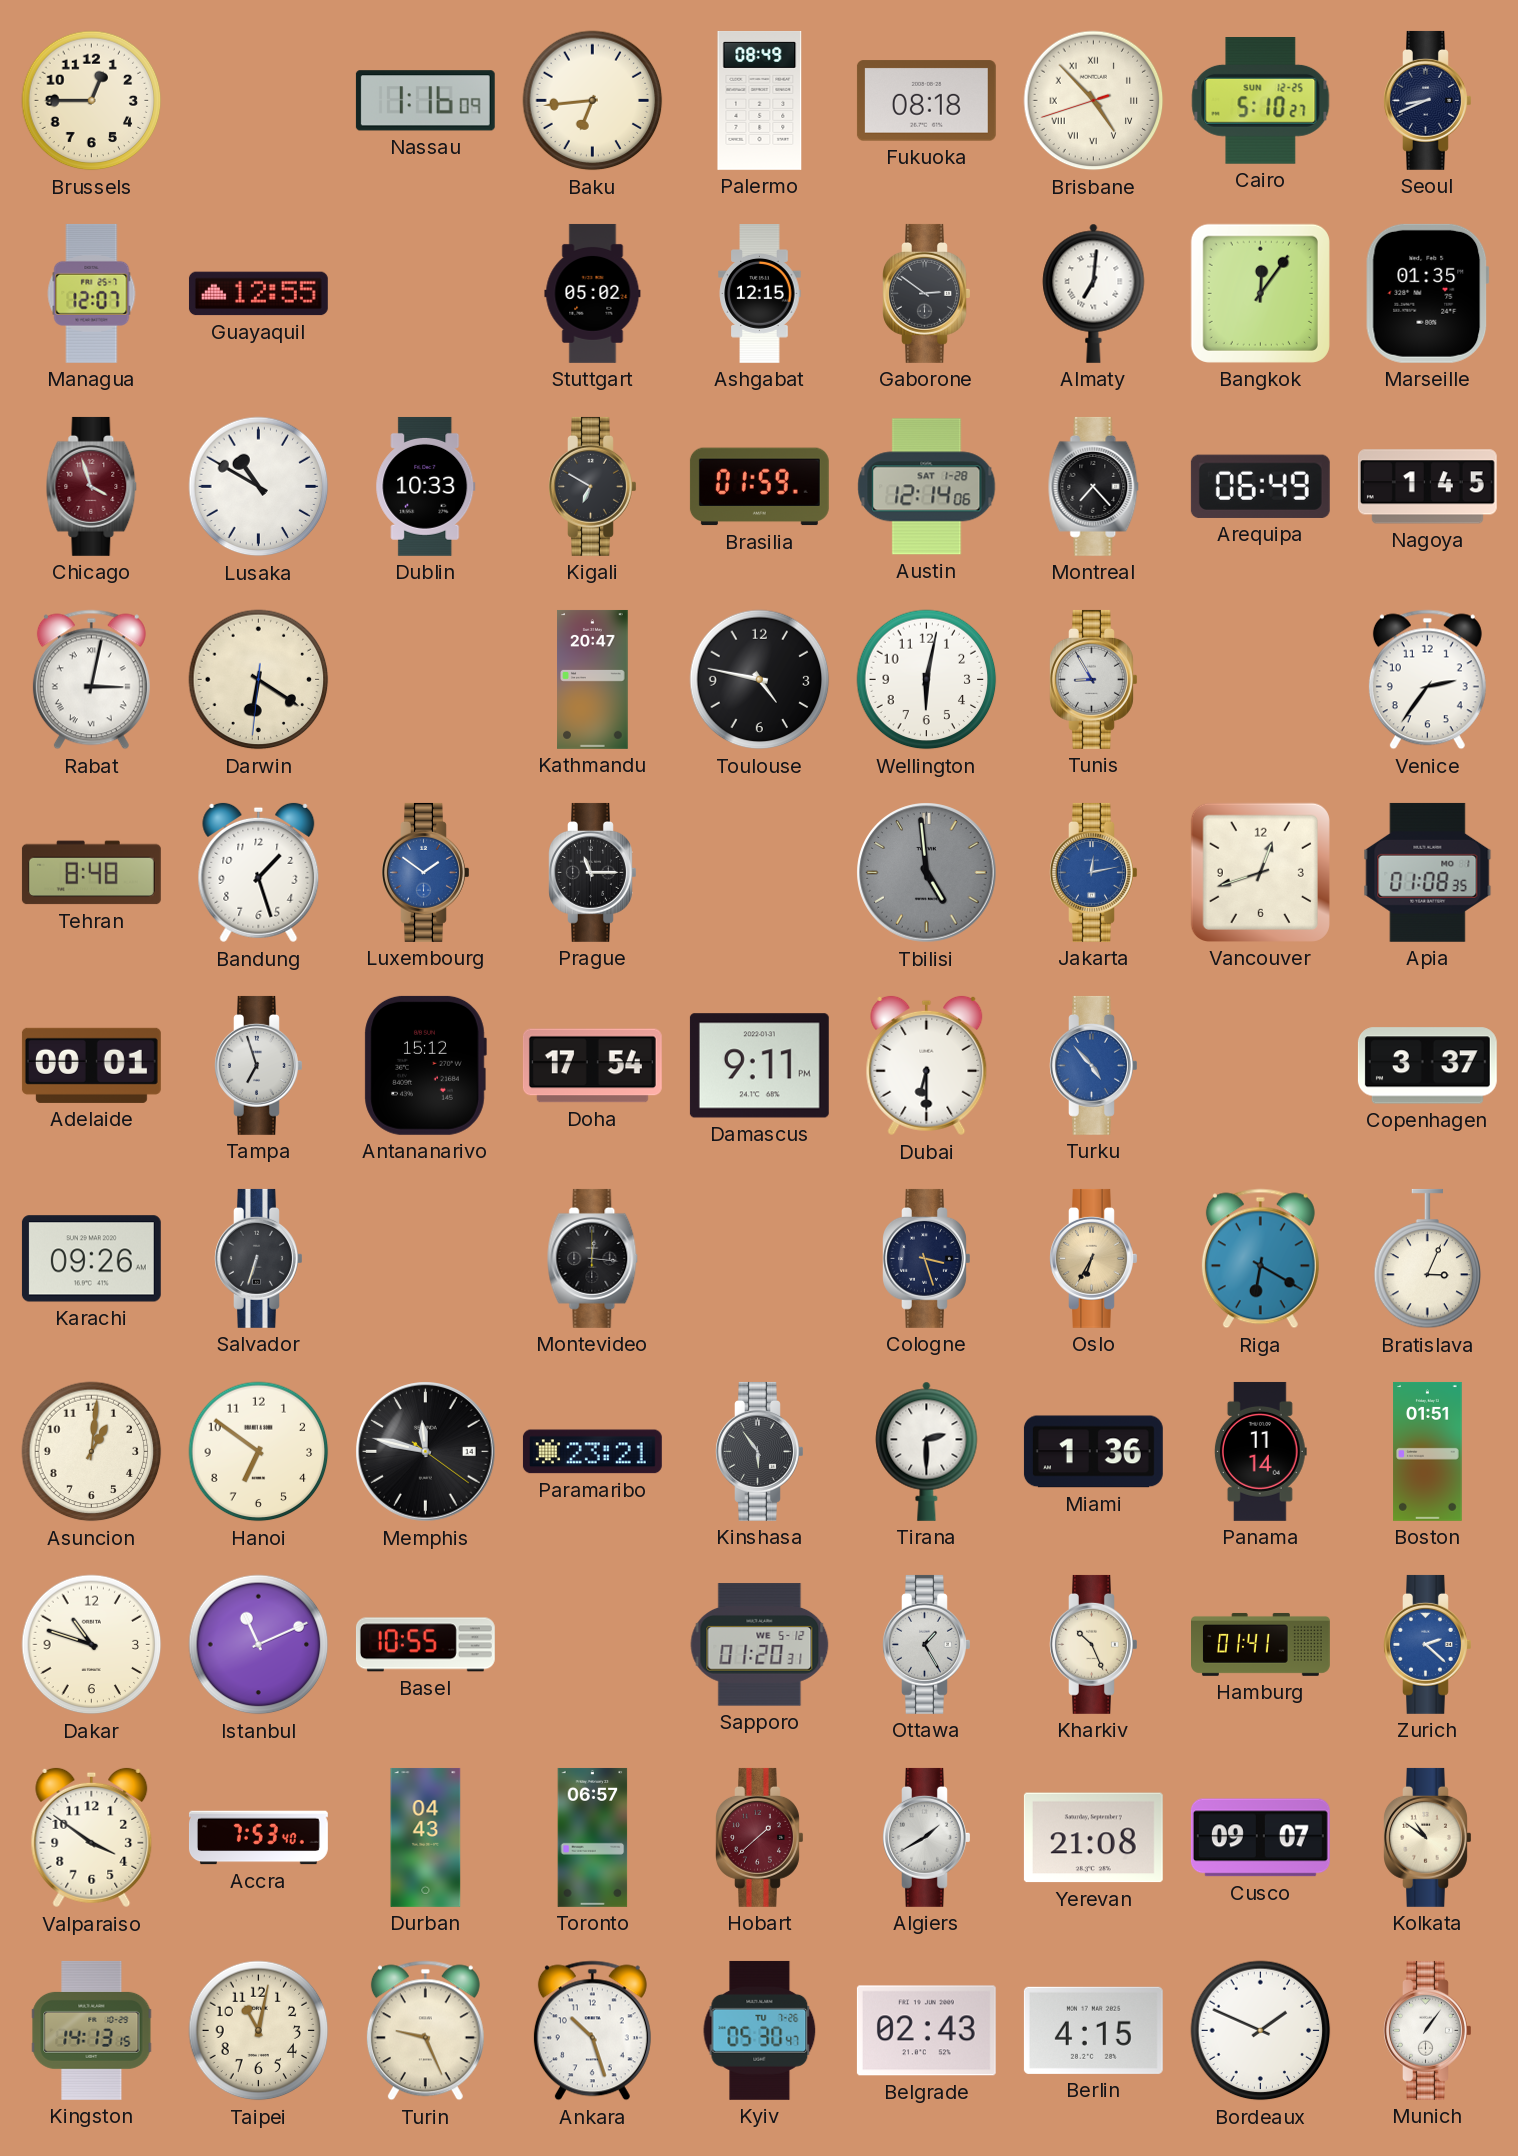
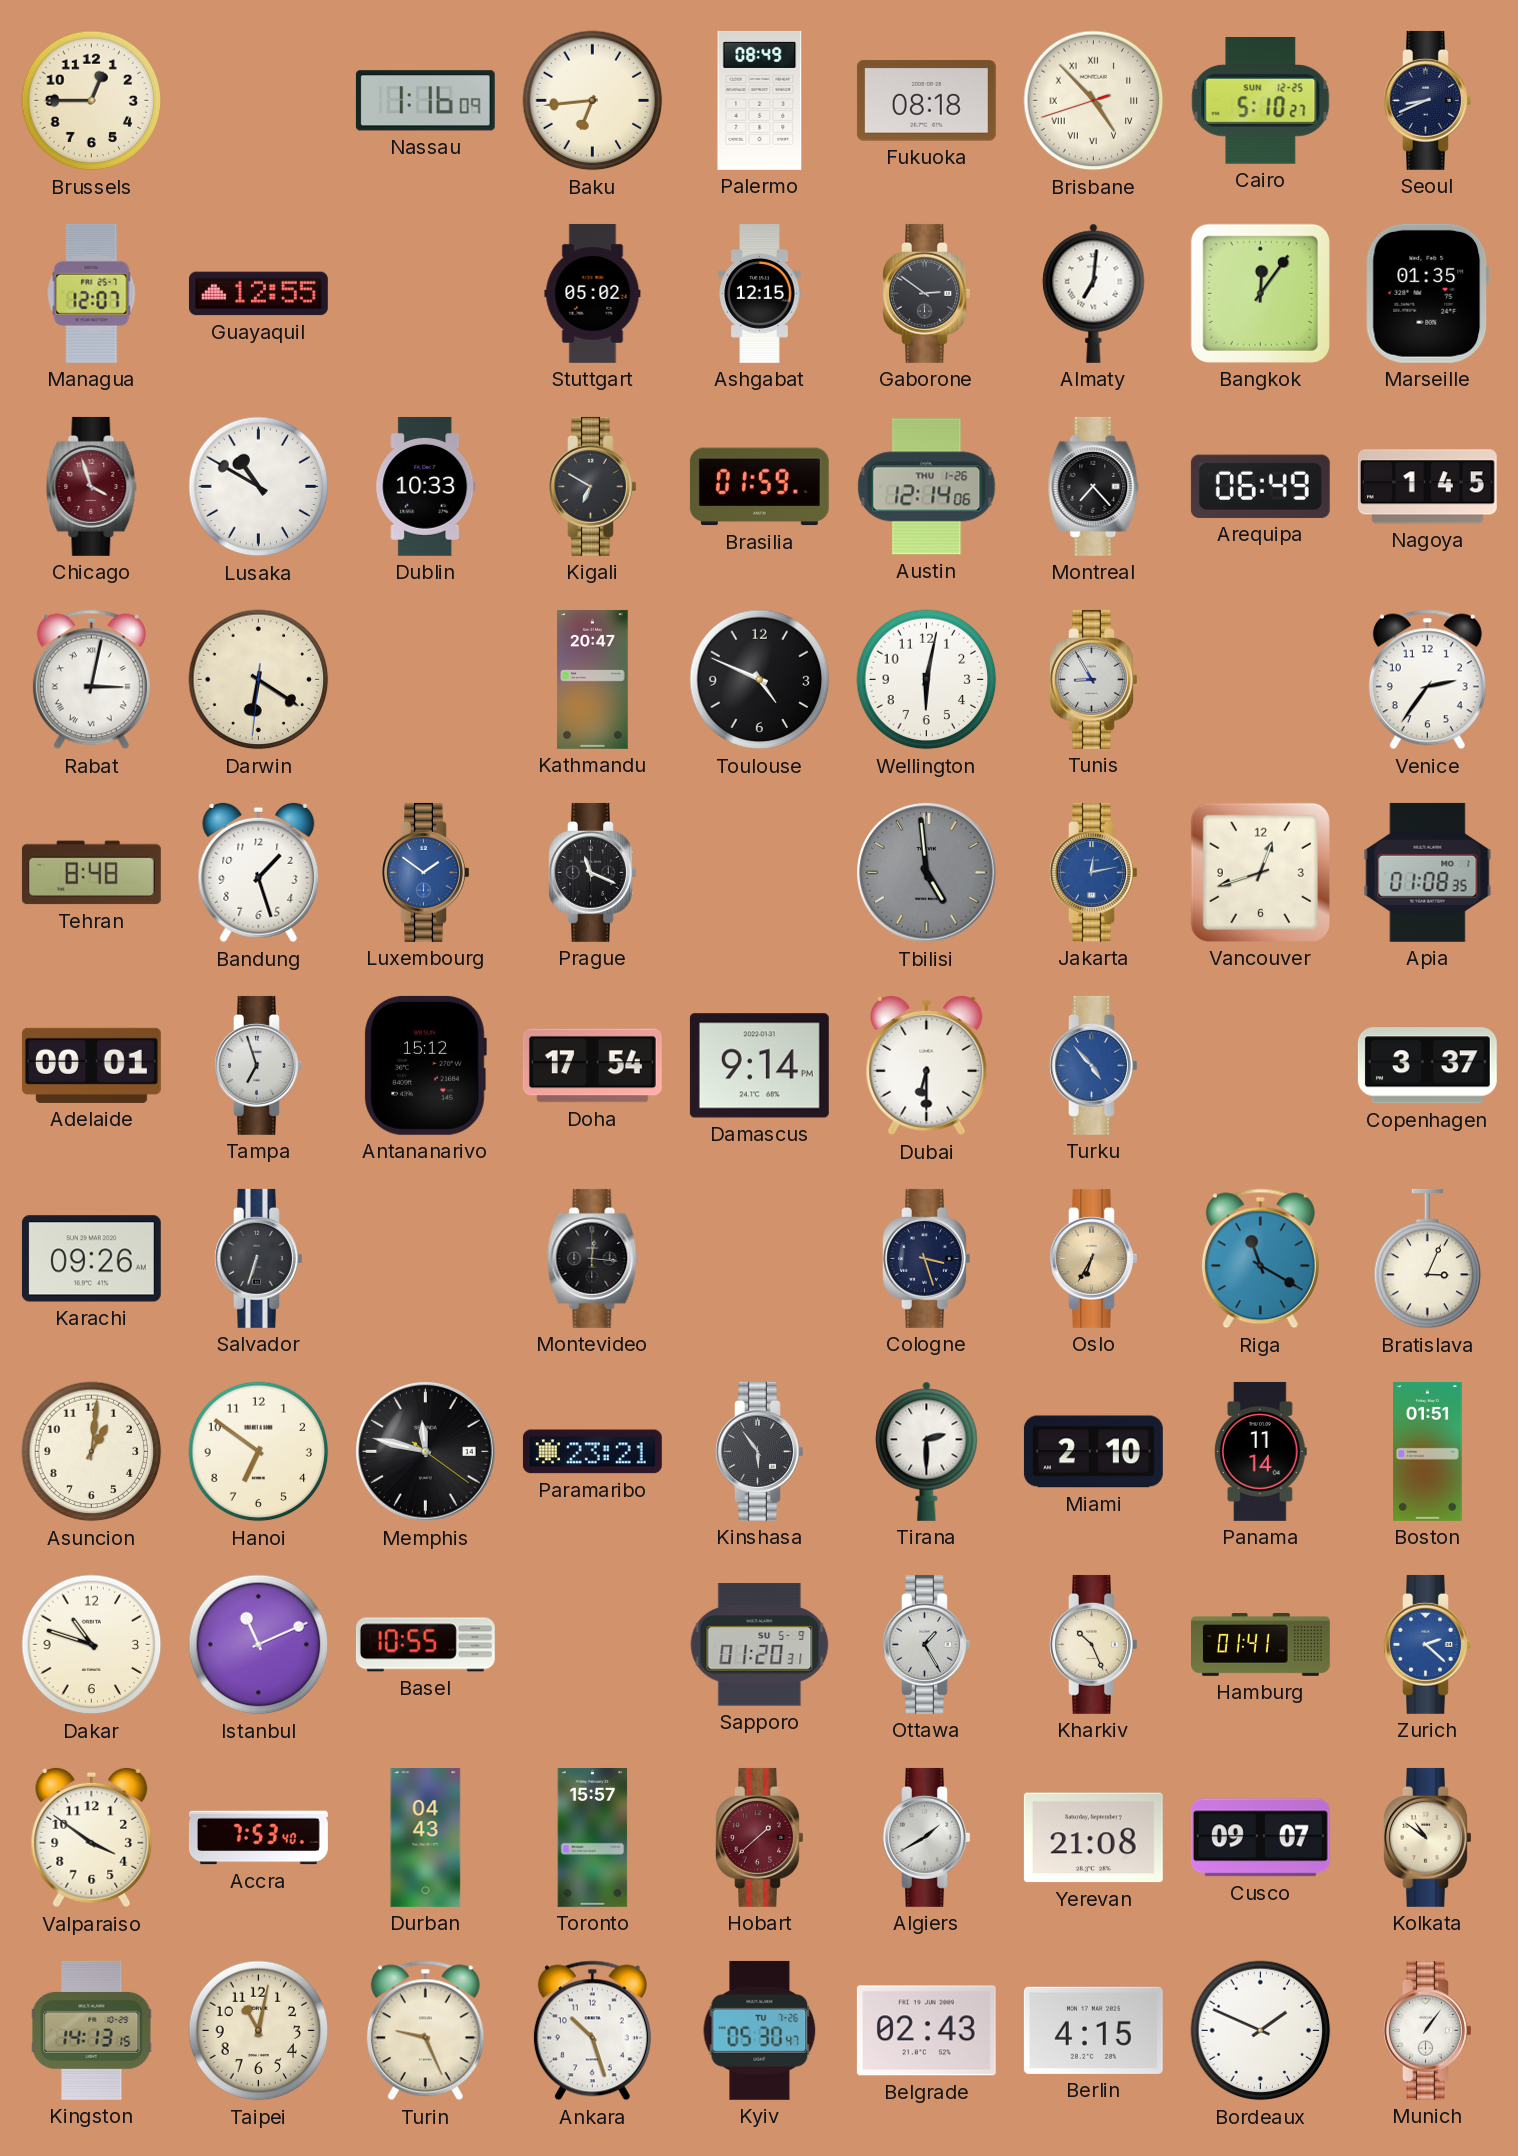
Austin date: SAT 1-28 -> THU 1-26
Toulouse: 4:47 -> 4:49
Prague: 11:15 -> 11:19
Damascus: 9:11 -> 9:14
Riga: 6:20 -> 11:20
Miami: 1:36 -> 2:10
Sapporo date: WE 5-12 -> SU 5-9
Toronto: 06:57 -> 15:57
